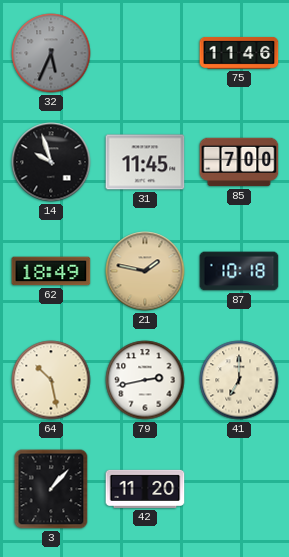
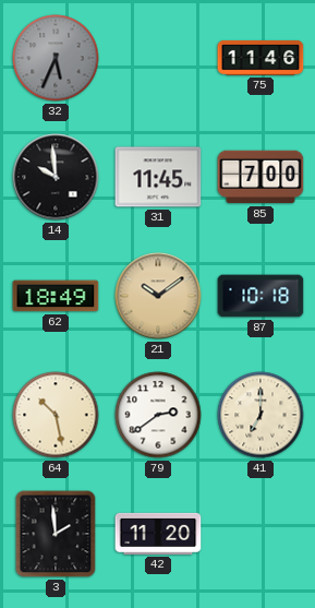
14: 9:57 -> 9:59
21: 1:47 -> 10:09
79: 2:43 -> 2:39
3: 1:07 -> 1:59
